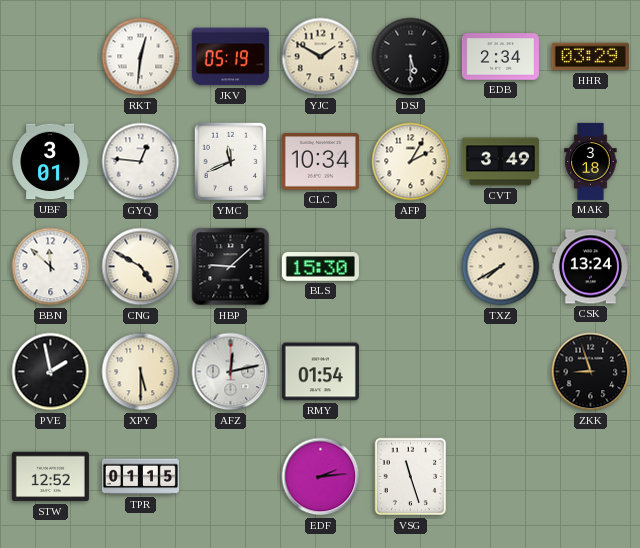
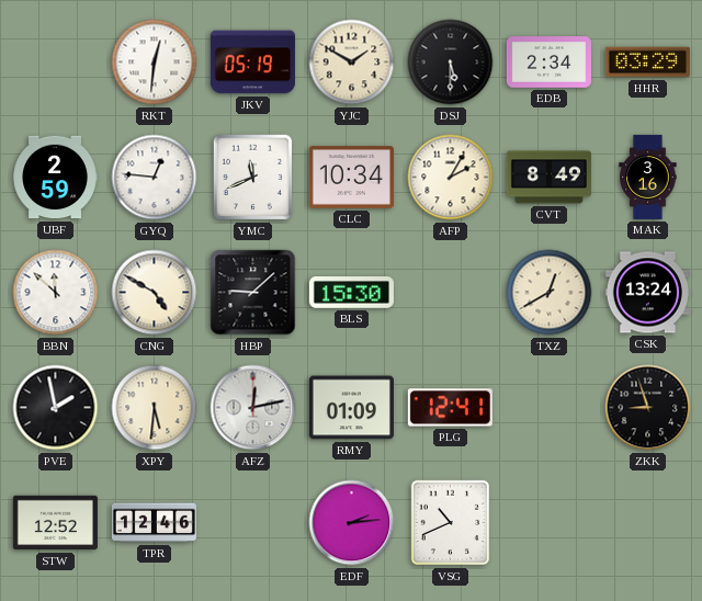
UBF: 3:01 -> 2:59
CVT: 3:49 -> 8:49
MAK: 3:18 -> 3:16
TXZ: 7:40 -> 12:40
XPY: 5:30 -> 5:31
RMY: 01:54 -> 01:09
PLG: none -> 12:41
TPR: 01:15 -> 12:46
VSG: 11:27 -> 10:41
